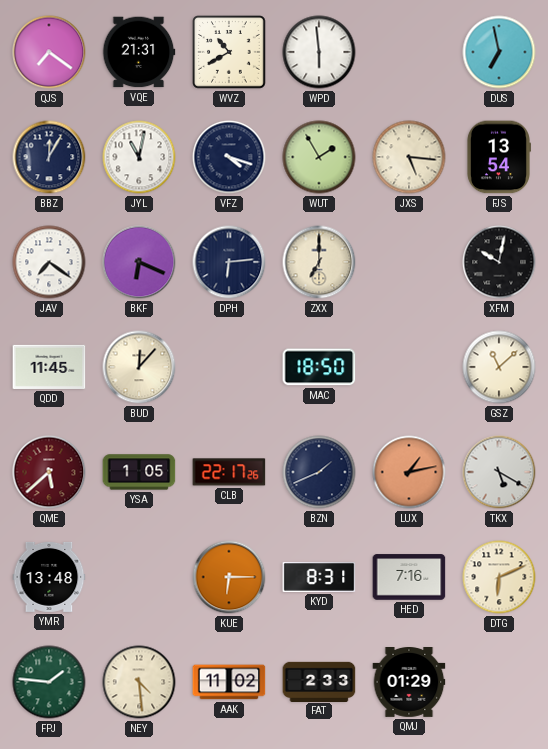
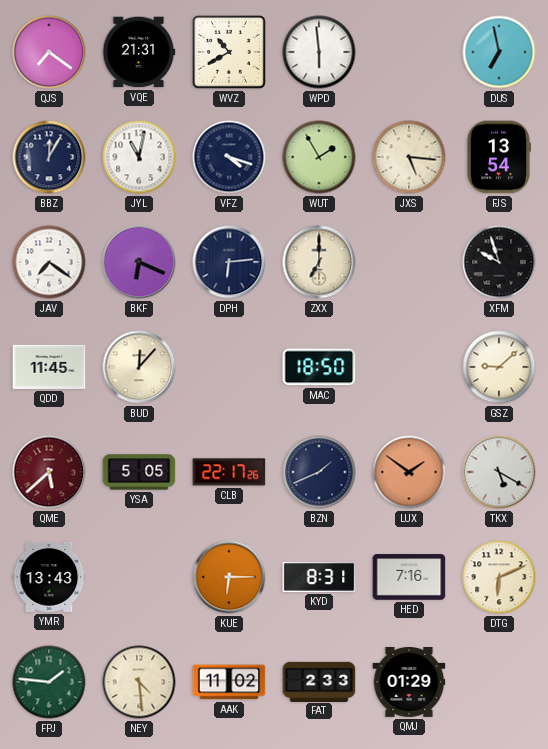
XFM: 10:02 -> 9:57
GSZ: 11:08 -> 9:08
YSA: 1:05 -> 5:05
LUX: 1:13 -> 1:51
YMR: 13:48 -> 13:43
